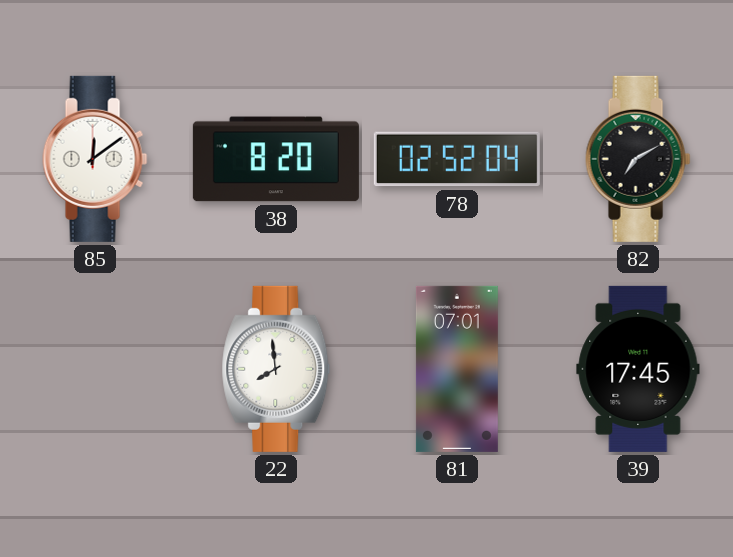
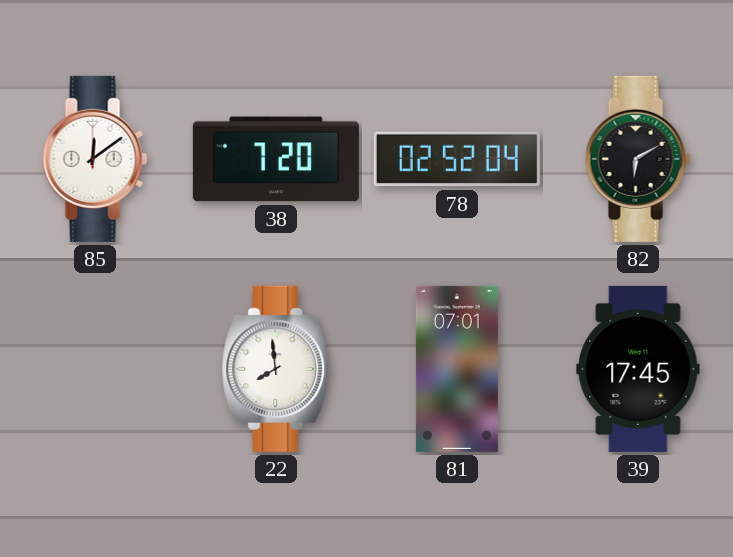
38: 8:20 -> 7:20
82: 7:10 -> 6:10
